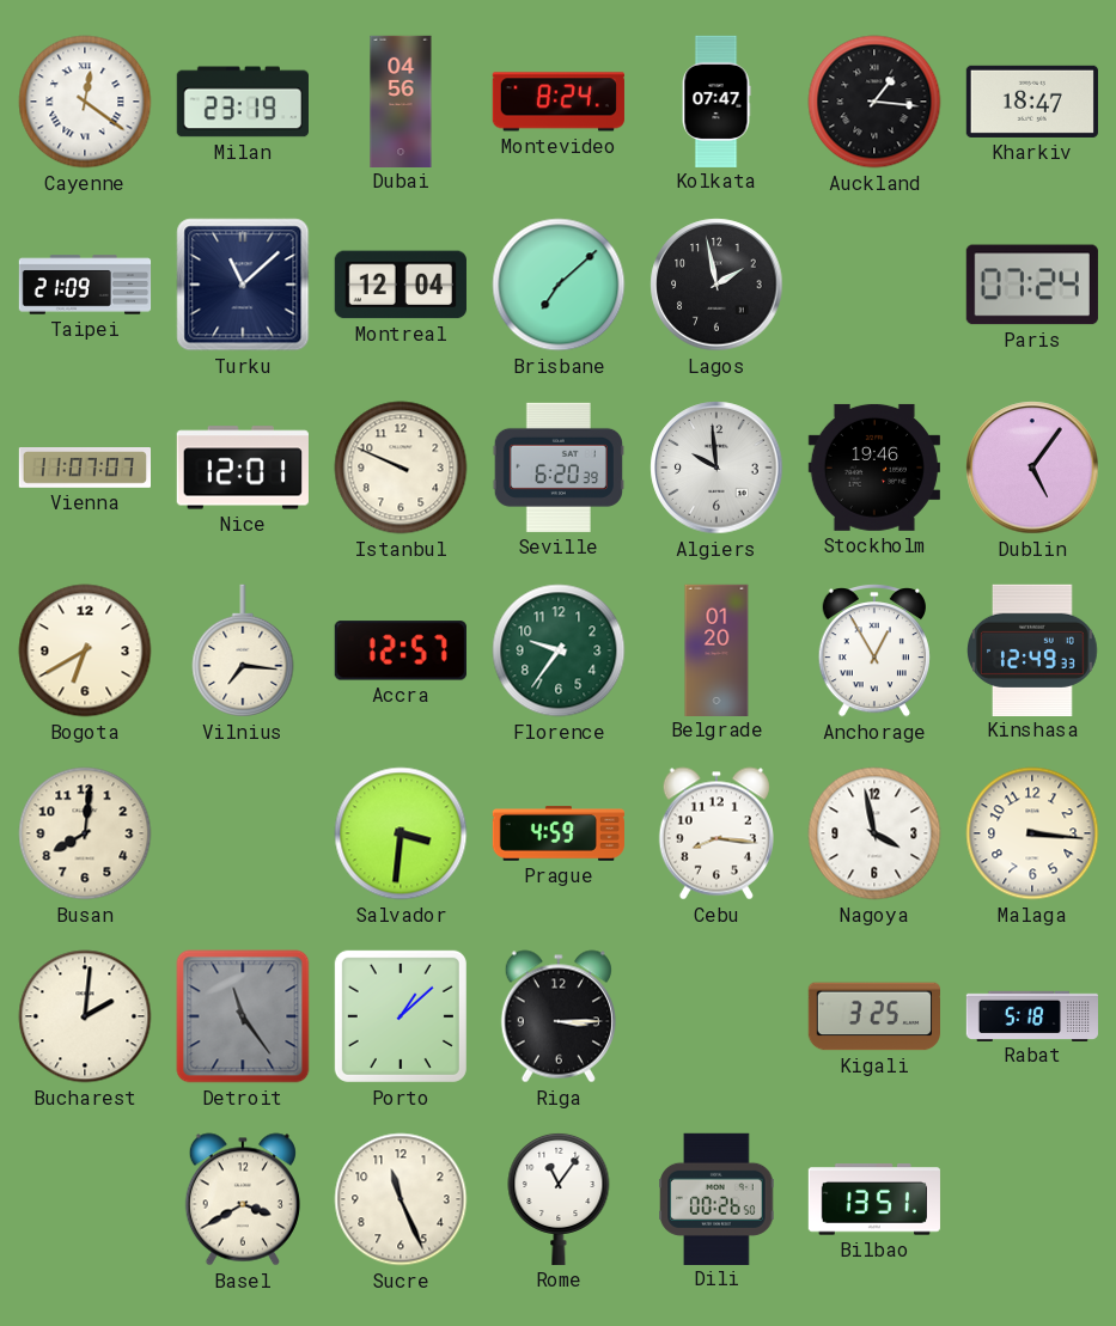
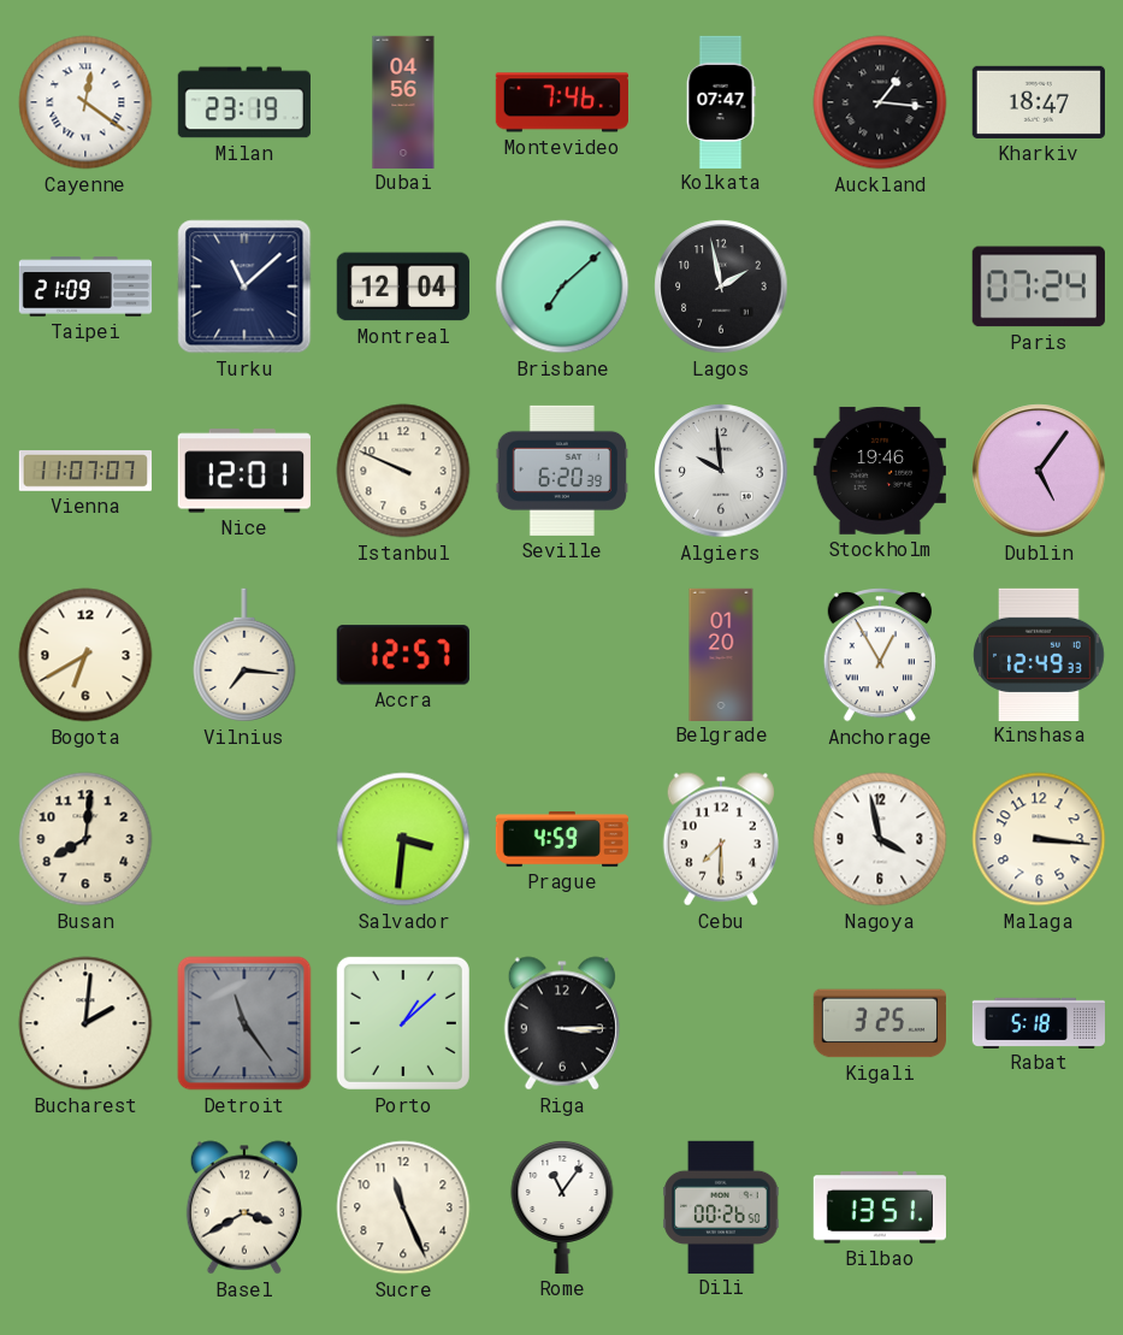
Montevideo: 8:24 -> 7:46
Florence: 9:36 -> none
Cebu: 8:16 -> 7:30
